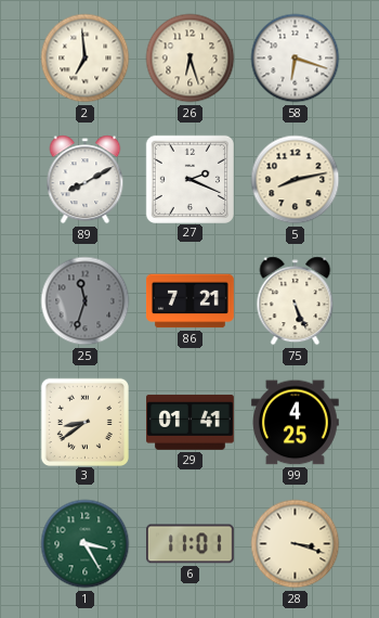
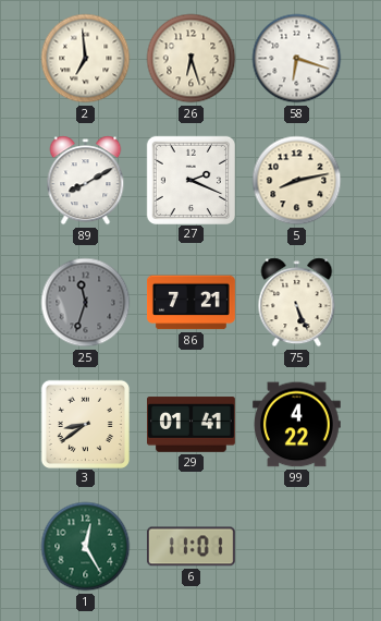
99: 4:25 -> 4:22
1: 3:25 -> 12:25
28: 3:18 -> none
